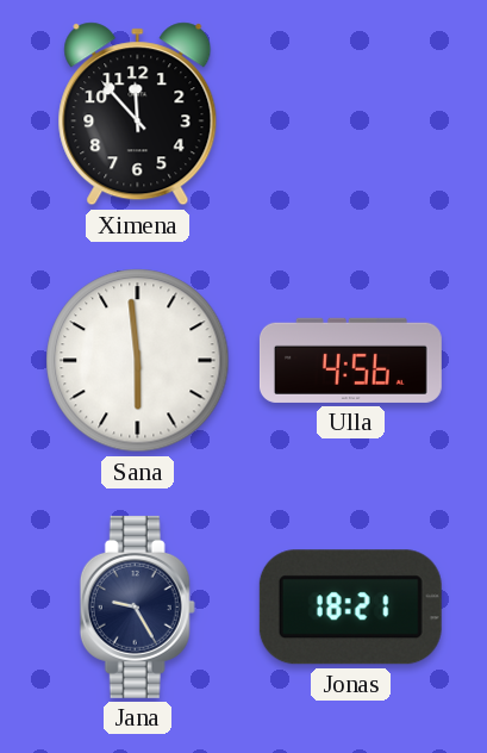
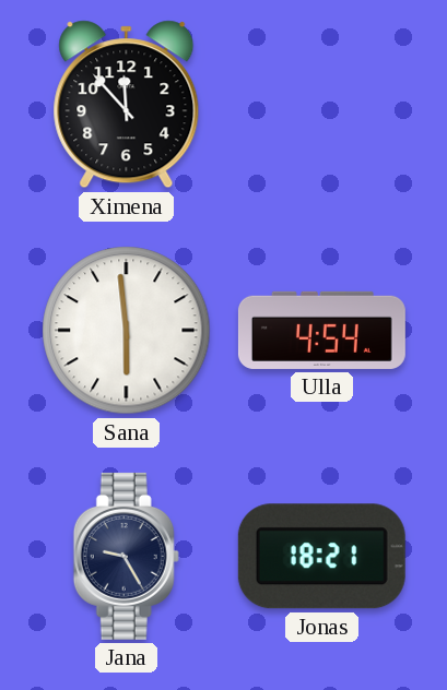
Ulla: 4:56 -> 4:54
